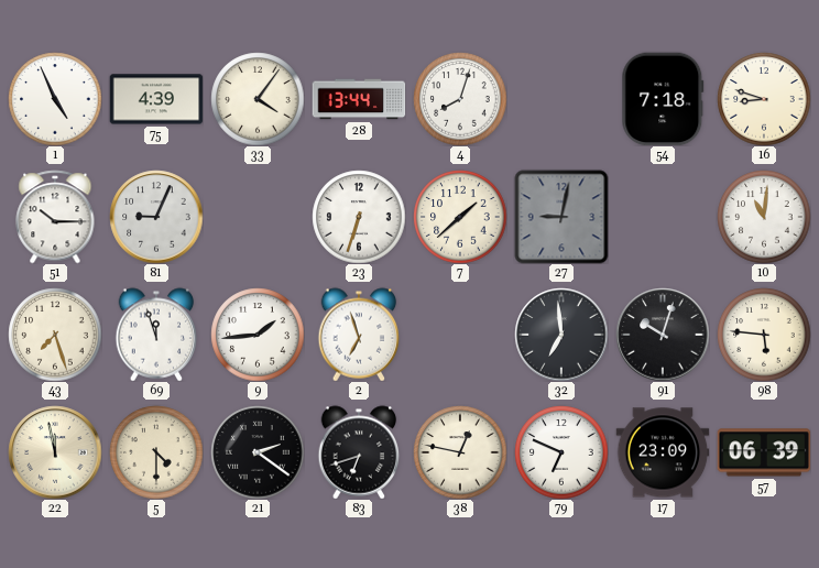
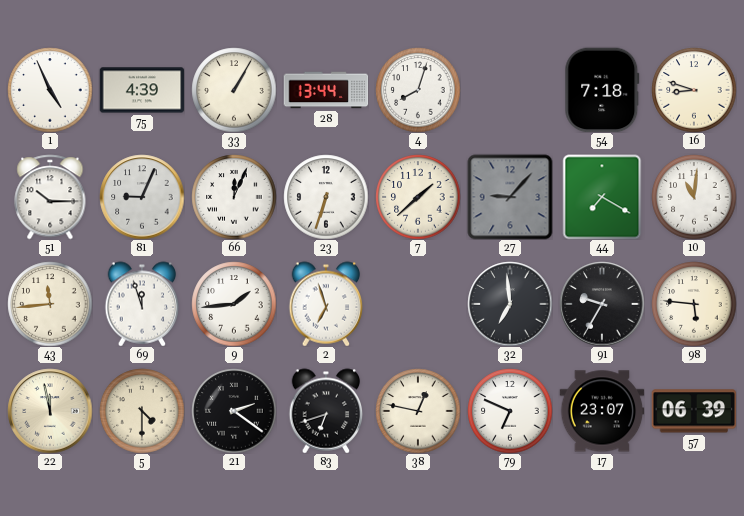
33: 4:06 -> 1:05
66: none -> 12:04
27: 9:02 -> 9:07
44: none -> 7:20
43: 7:27 -> 11:44
91: 10:03 -> 9:35
17: 23:09 -> 23:07
